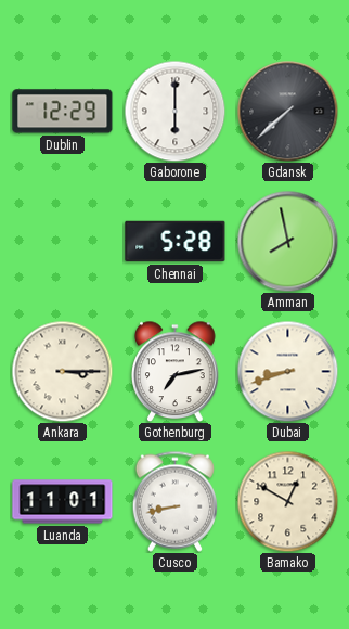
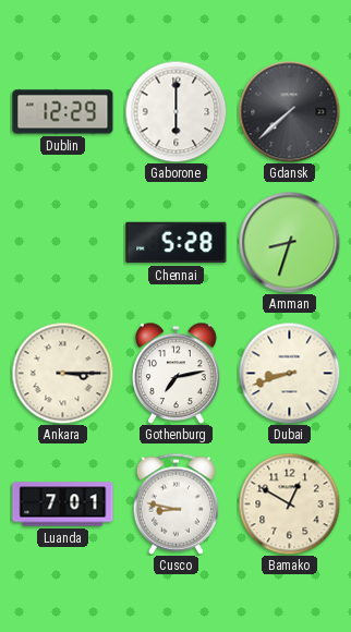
Amman: 7:58 -> 8:33
Luanda: 11:01 -> 7:01
Cusco: 8:43 -> 8:47
